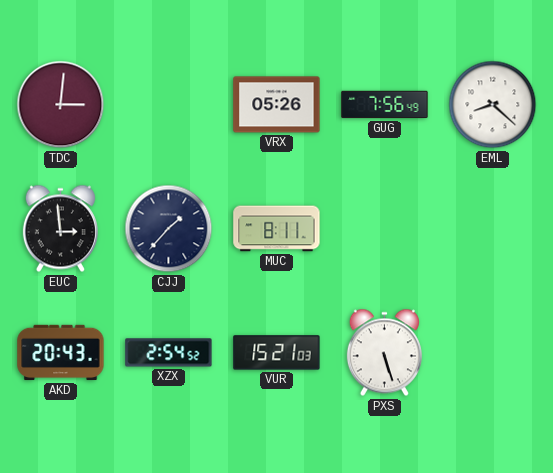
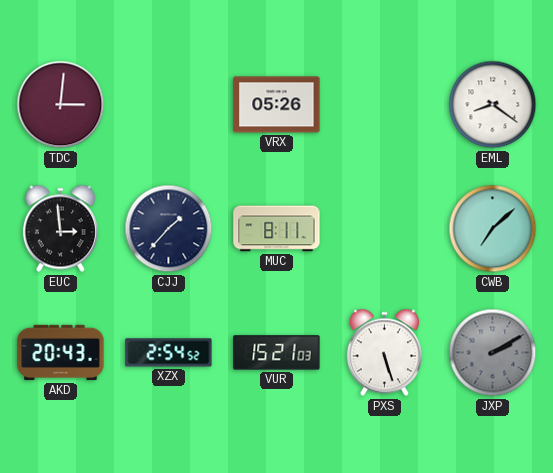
GUG: 7:56 -> none
EML: 8:22 -> 8:21
CWB: none -> 7:08
JXP: none -> 2:10
